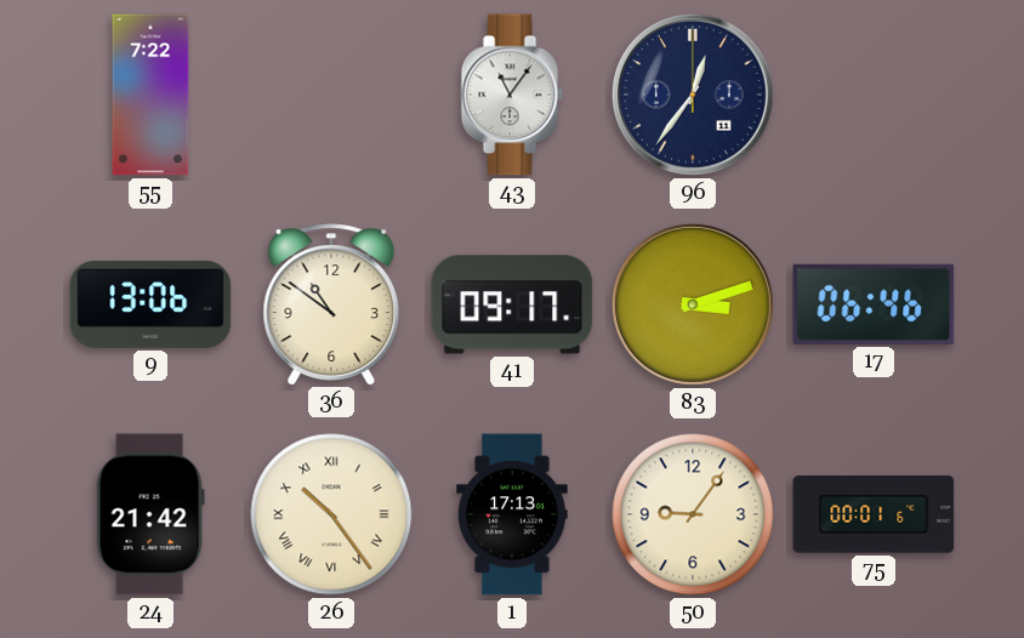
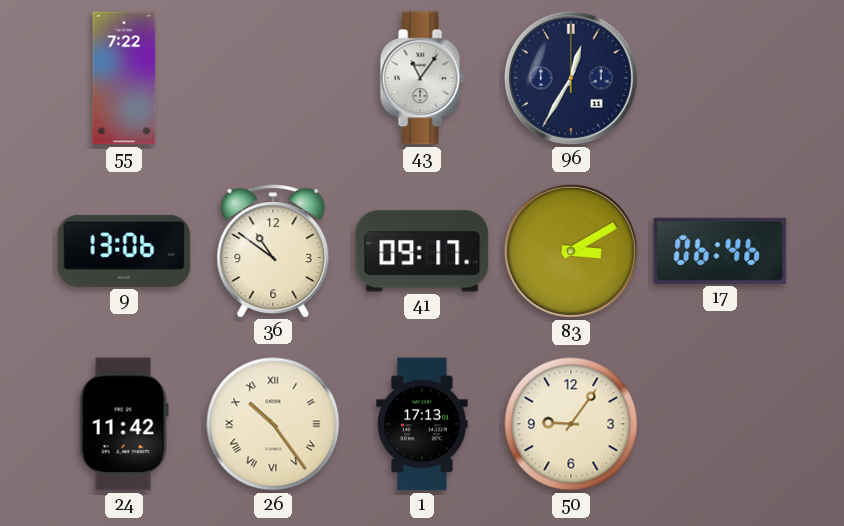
96: 12:36 -> 12:35
83: 3:12 -> 3:10
24: 21:42 -> 11:42
75: 00:01 -> none
